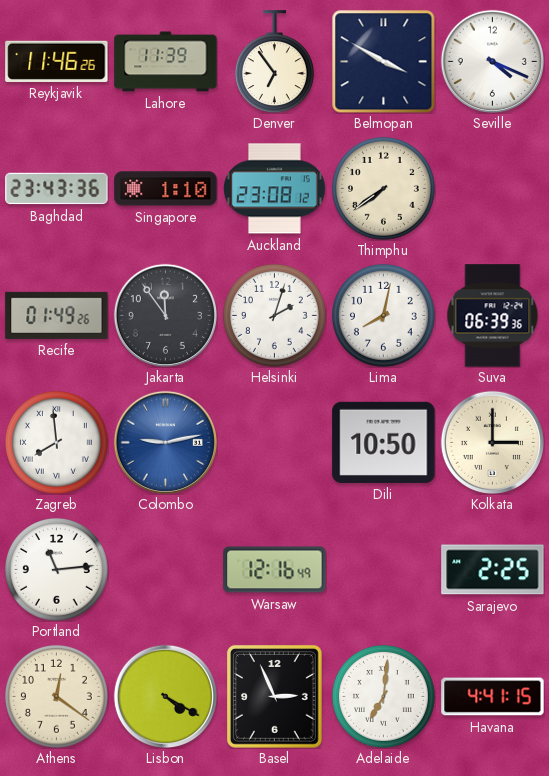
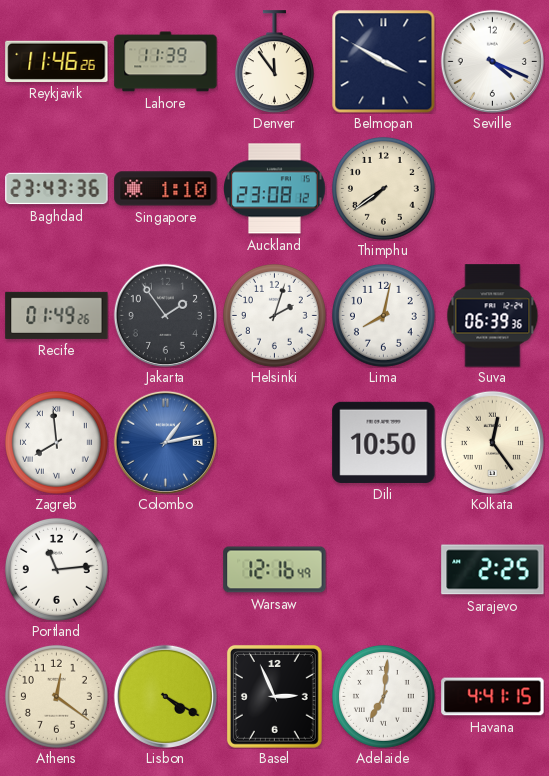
Denver: 6:54 -> 11:54
Jakarta: 11:54 -> 1:54
Colombo: 9:13 -> 1:13
Kolkata: 3:00 -> 12:24
